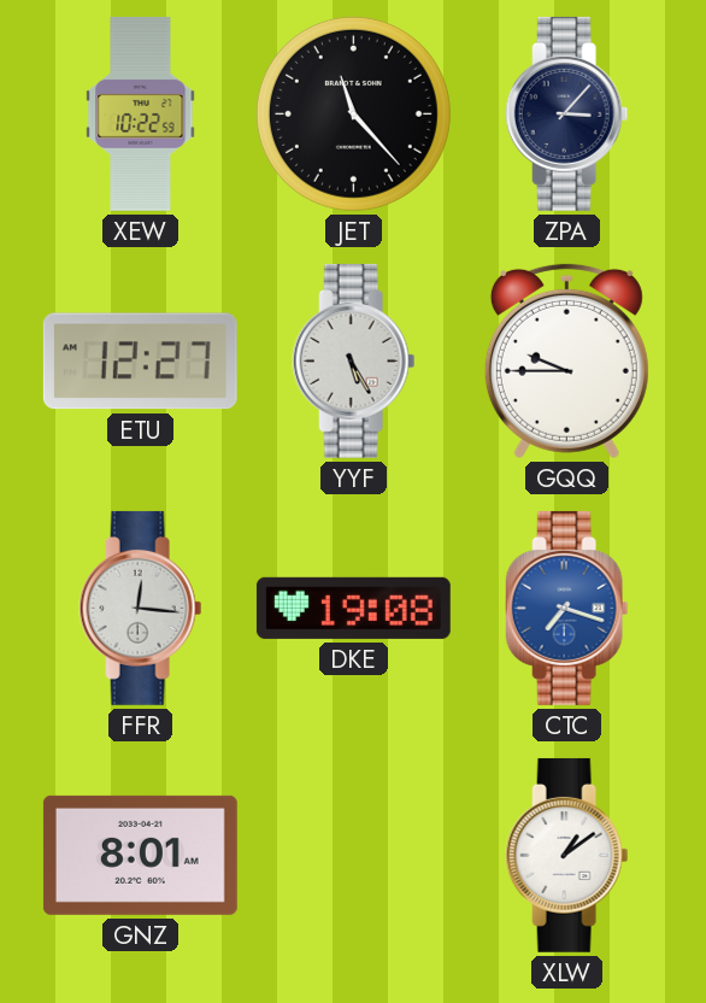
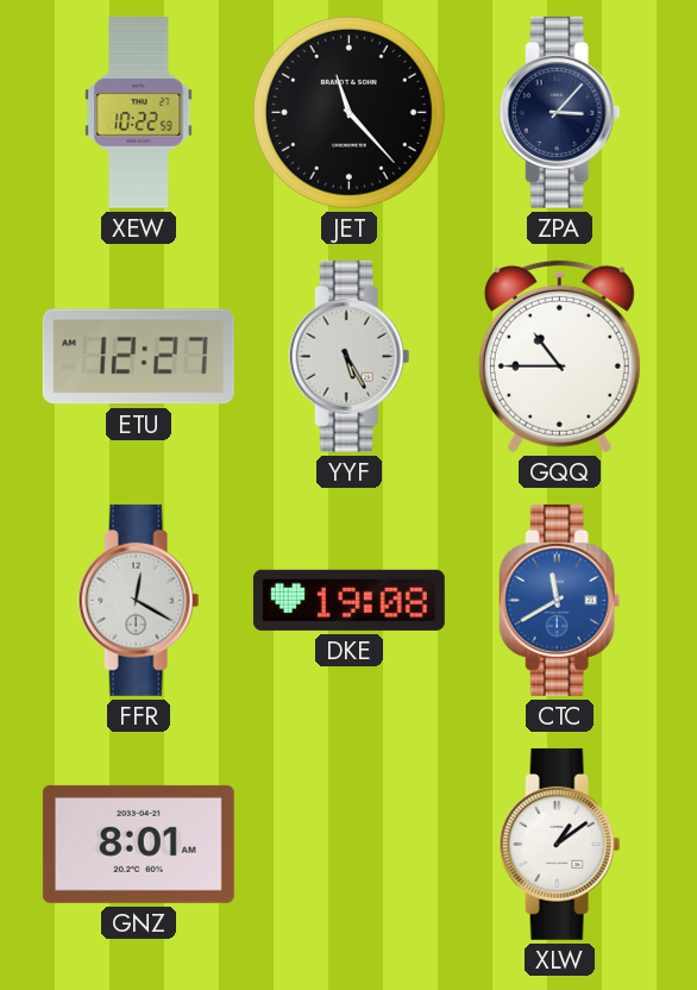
GQQ: 9:45 -> 10:45
FFR: 12:16 -> 12:20
CTC: 7:18 -> 11:40
